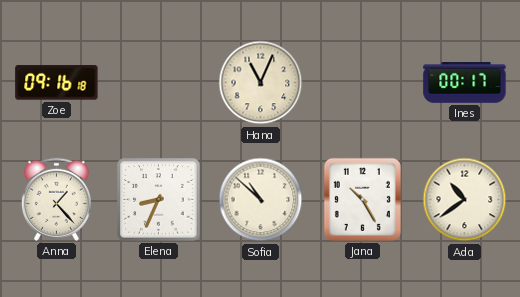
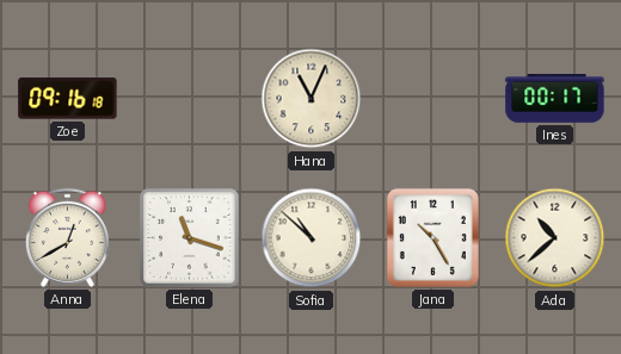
Anna: 1:23 -> 12:40
Elena: 8:34 -> 11:18
Ada: 10:39 -> 10:38
